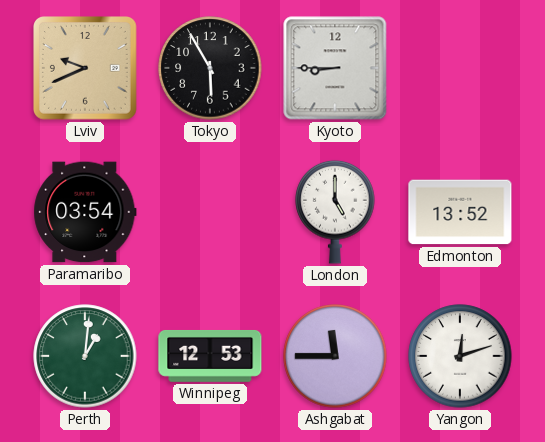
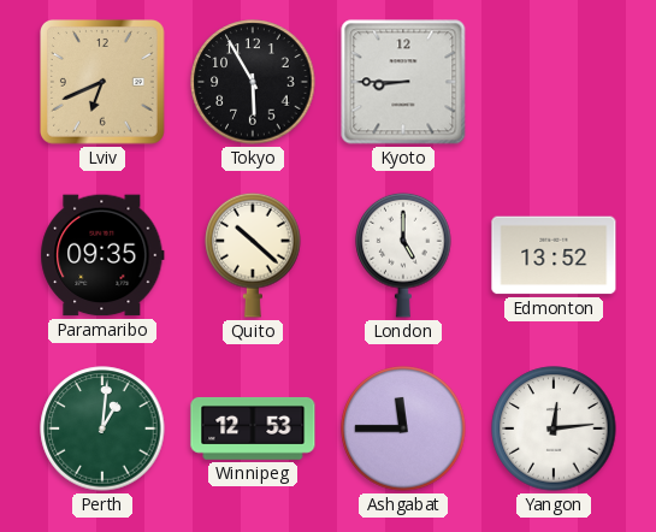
Lviv: 9:41 -> 6:41
Paramaribo: 03:54 -> 09:35
Quito: none -> 10:22
Yangon: 12:12 -> 12:14
